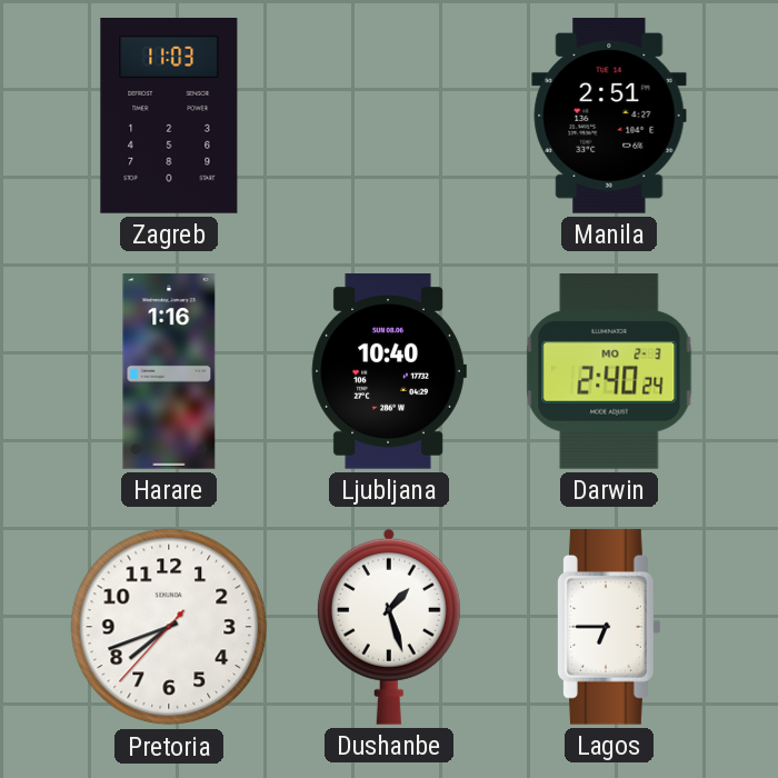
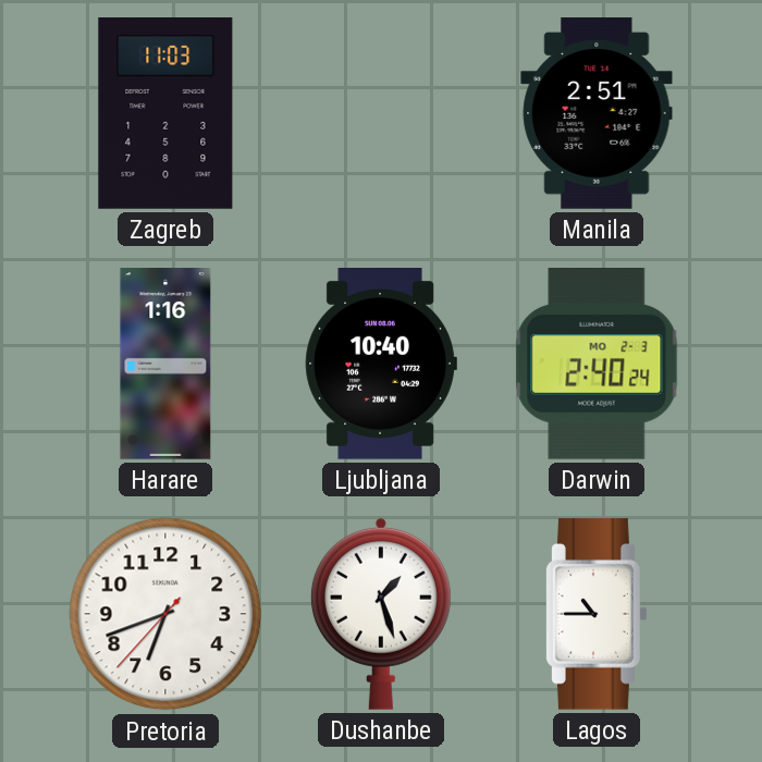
Pretoria: 7:41 -> 6:41
Lagos: 6:45 -> 10:45
